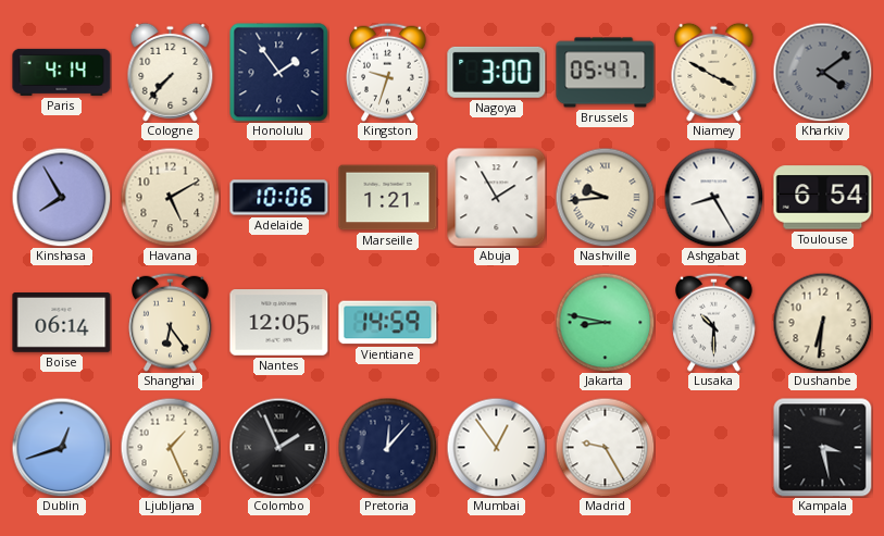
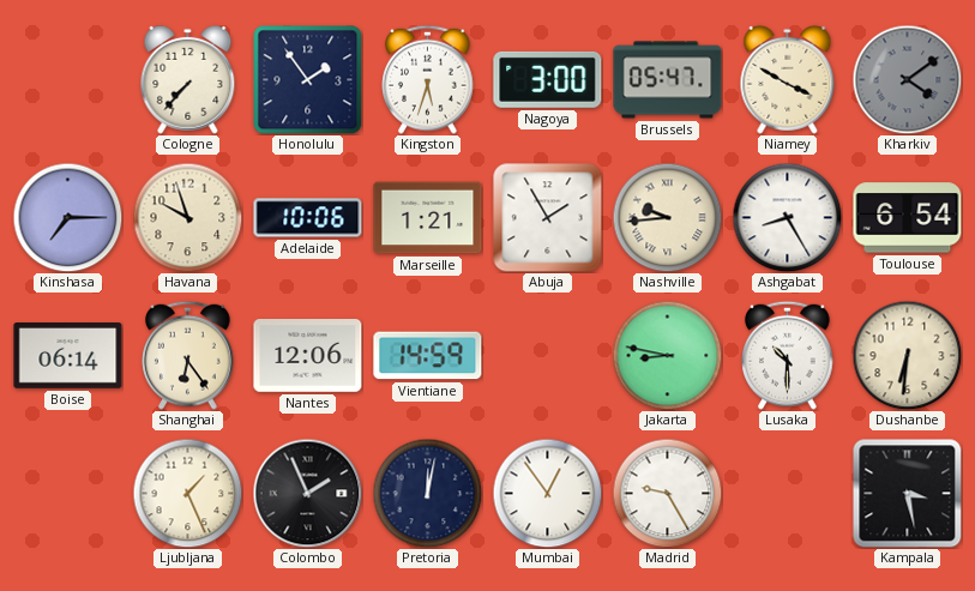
Paris: 4:14 -> none
Kingston: 9:33 -> 5:33
Kinshasa: 7:55 -> 7:15
Havana: 5:10 -> 9:57
Nantes: 12:05 -> 12:06
Dublin: 12:42 -> none
Pretoria: 12:07 -> 12:02
